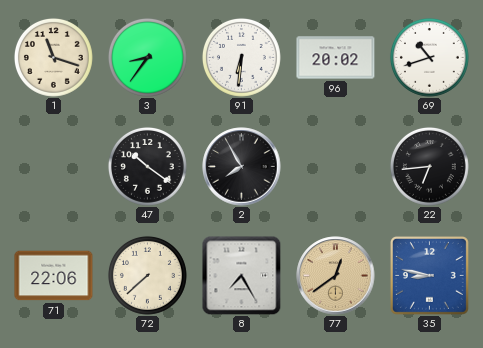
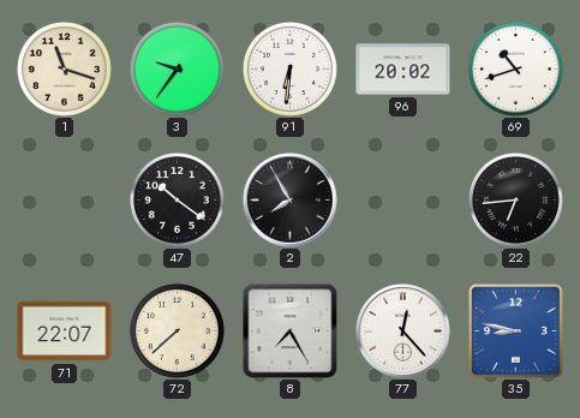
3: 8:36 -> 9:36
71: 22:06 -> 22:07
77: 12:39 -> 12:23
77 dial: champagne -> white
